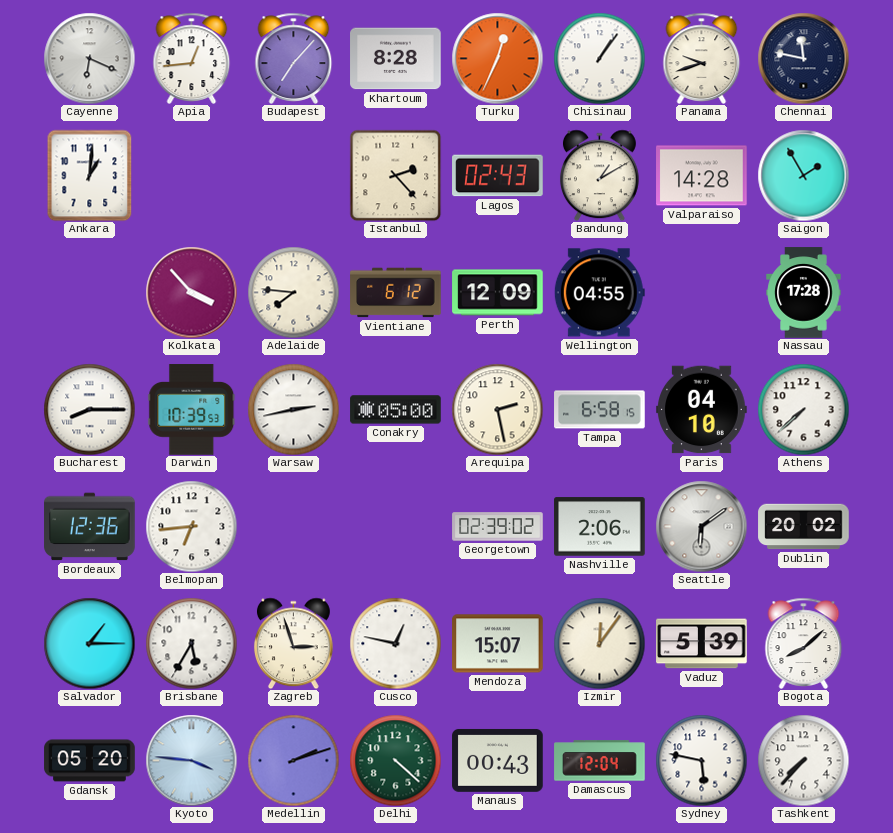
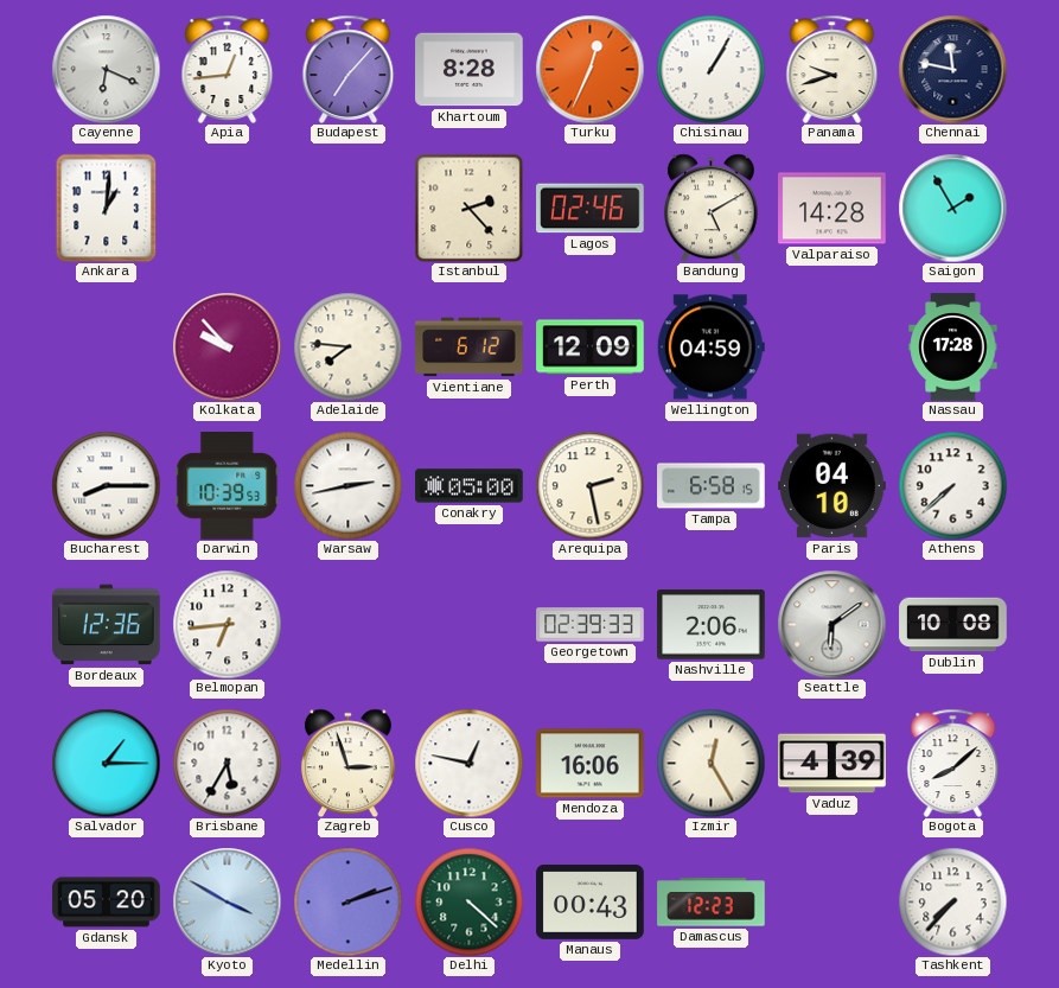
Chisinau: 1:06 -> 1:05
Lagos: 02:43 -> 02:46
Bandung: 1:10 -> 5:10
Kolkata: 3:53 -> 9:53
Wellington: 04:55 -> 04:59
Georgetown: 02:39:02 -> 02:39:33
Dublin: 20:02 -> 10:08
Mendoza: 15:07 -> 16:06
Izmir: 12:06 -> 12:25
Vaduz: 5:39 -> 4:39
Kyoto: 3:46 -> 3:50
Damascus: 12:04 -> 12:23
Sydney: 5:47 -> none
